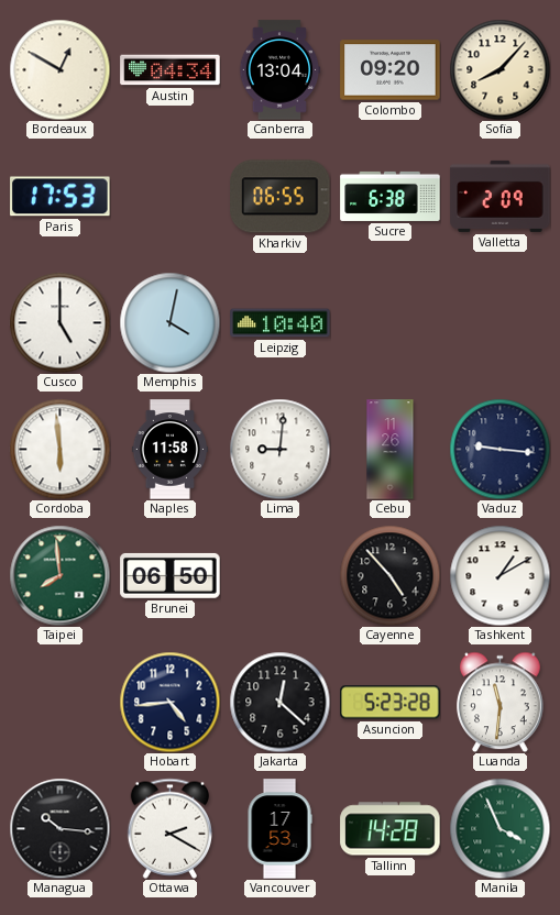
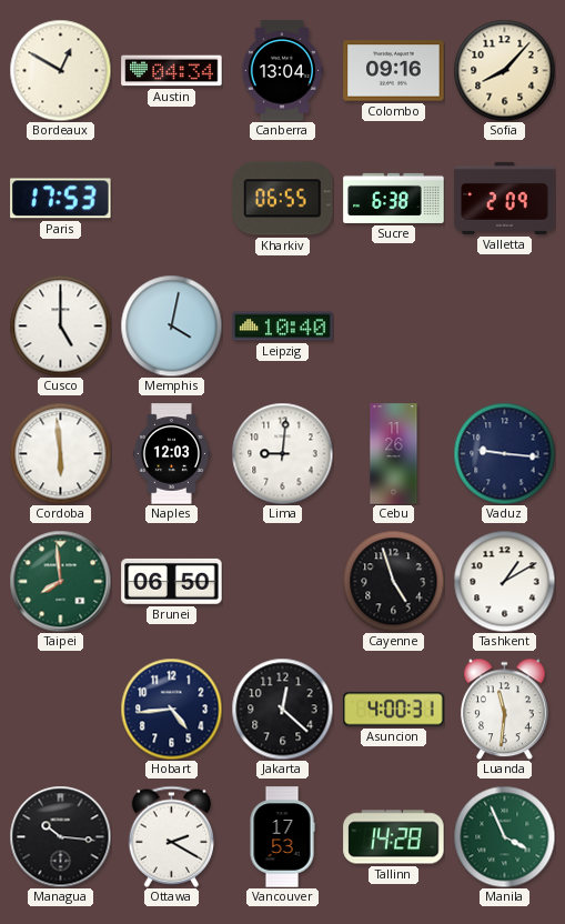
Colombo: 09:20 -> 09:16
Naples: 11:58 -> 12:03
Cayenne: 4:53 -> 4:57
Asuncion: 5:23 -> 4:00
